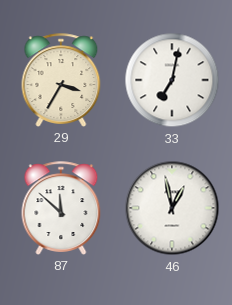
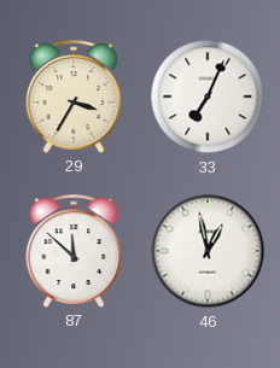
33: 7:02 -> 7:04
